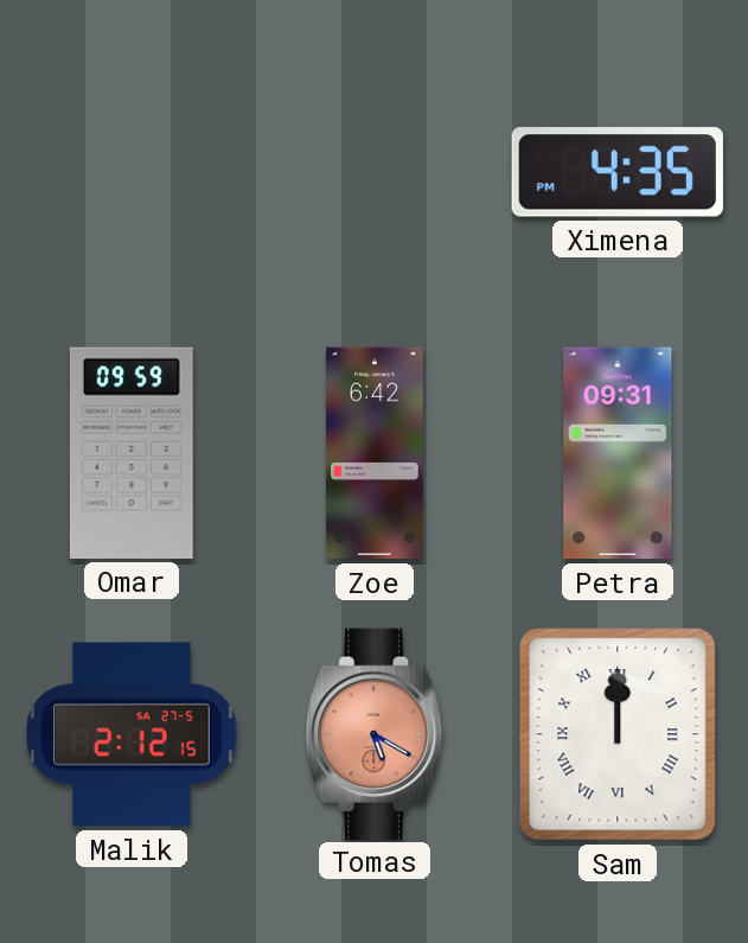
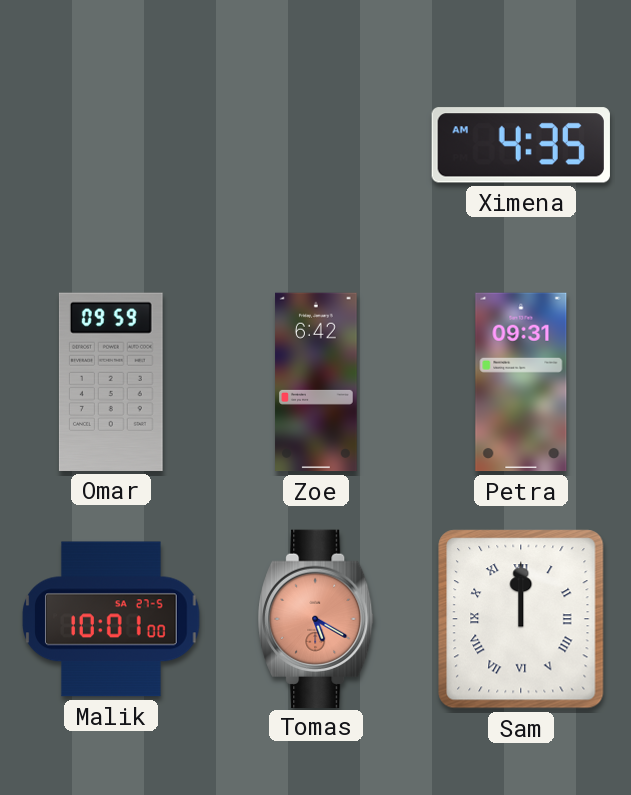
Ximena: 4:35 PM -> 4:35 AM
Malik: 2:12 -> 10:01
